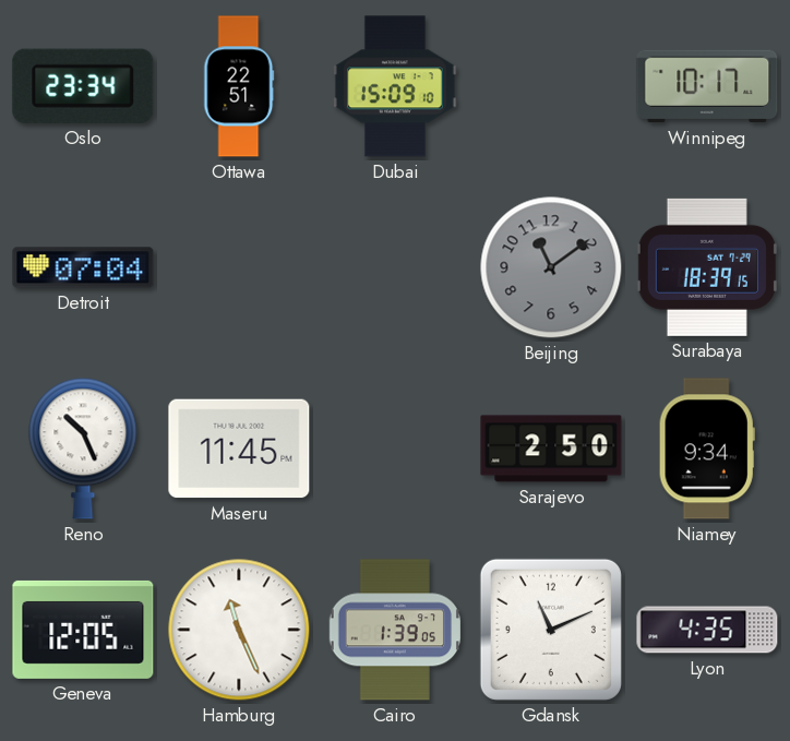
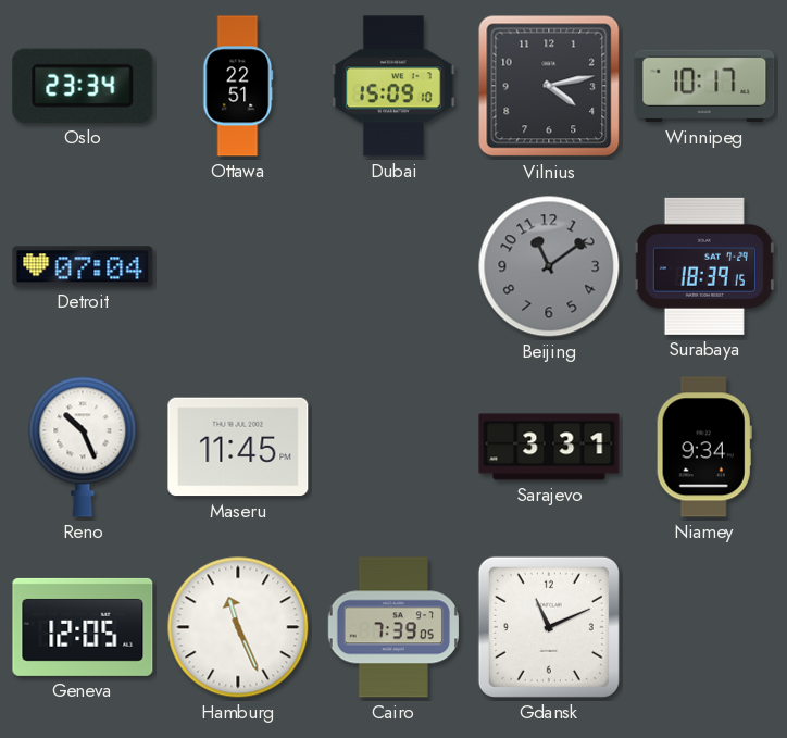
Vilnius: none -> 4:13
Sarajevo: 2:50 -> 3:31
Cairo: 1:39 -> 7:39
Lyon: 4:35 -> none
